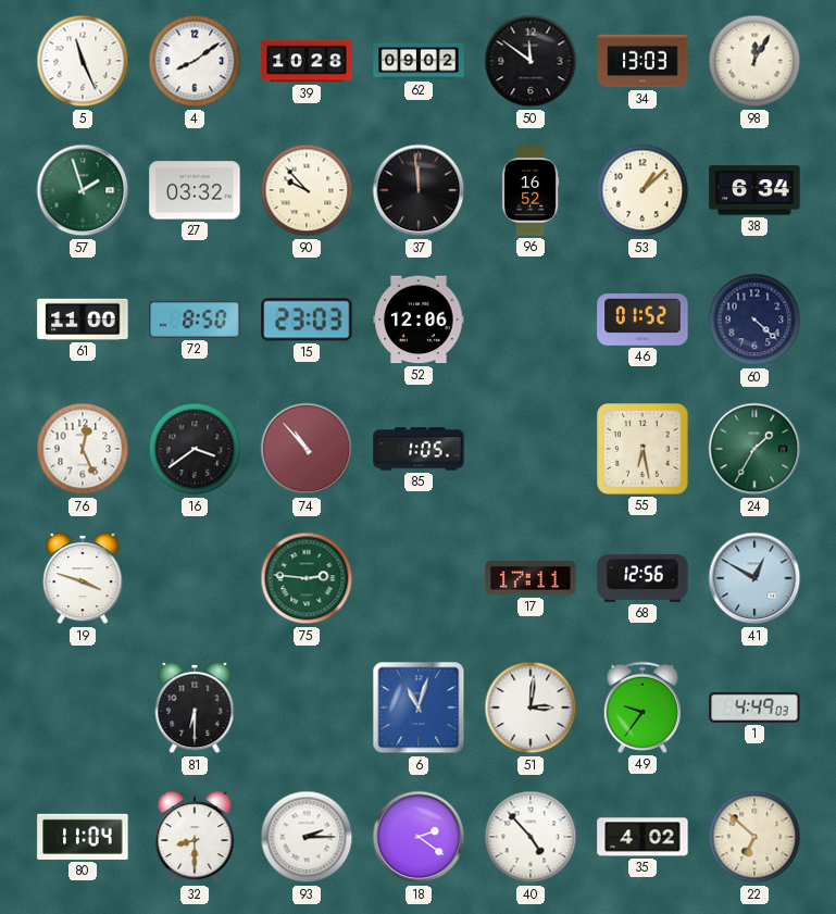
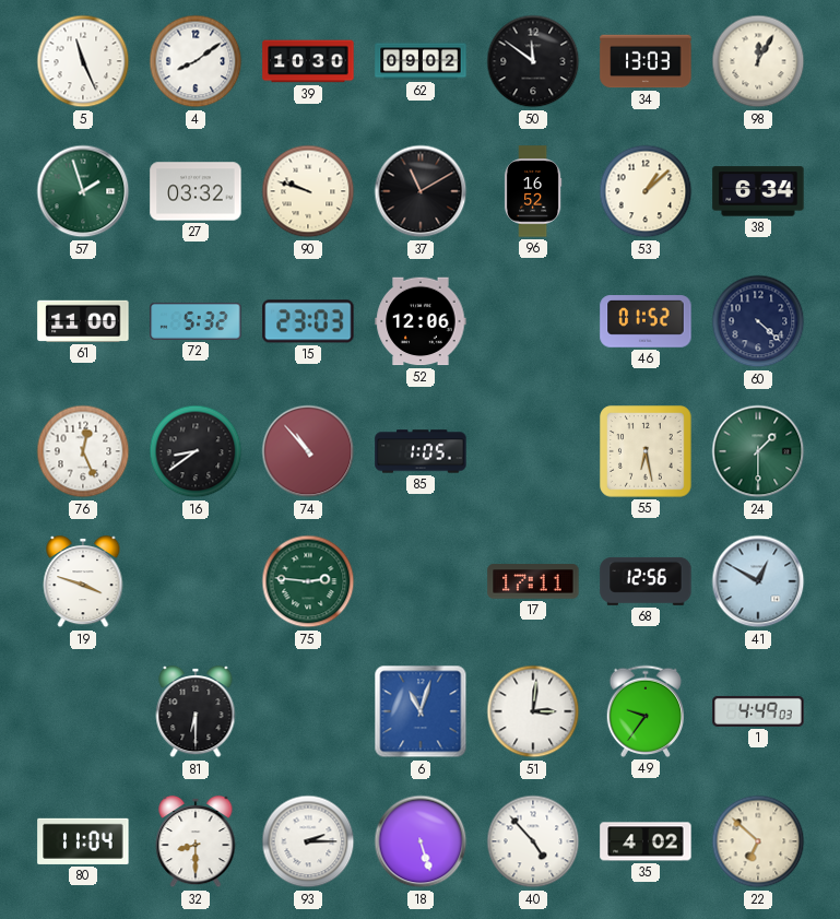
39: 10:28 -> 10:30
90: 9:53 -> 9:48
37: 11:59 -> 11:10
72: 8:50 -> 5:32
16: 3:39 -> 8:39
24: 1:35 -> 1:30
18: 2:21 -> 5:27
